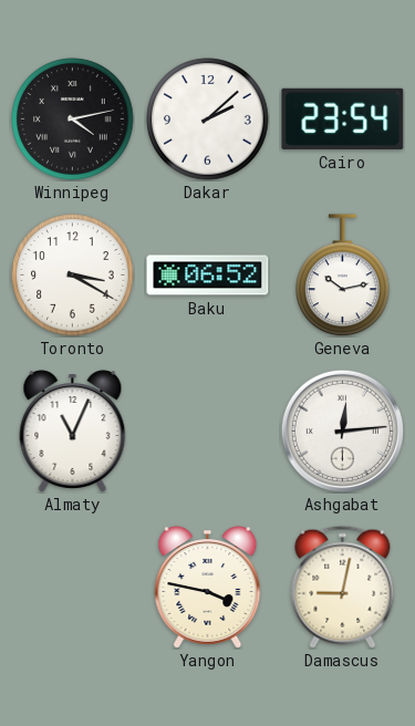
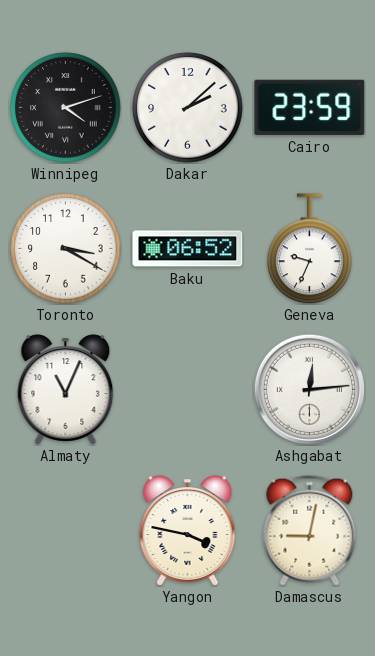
Winnipeg: 4:13 -> 4:12
Cairo: 23:54 -> 23:59
Geneva: 10:13 -> 9:34
